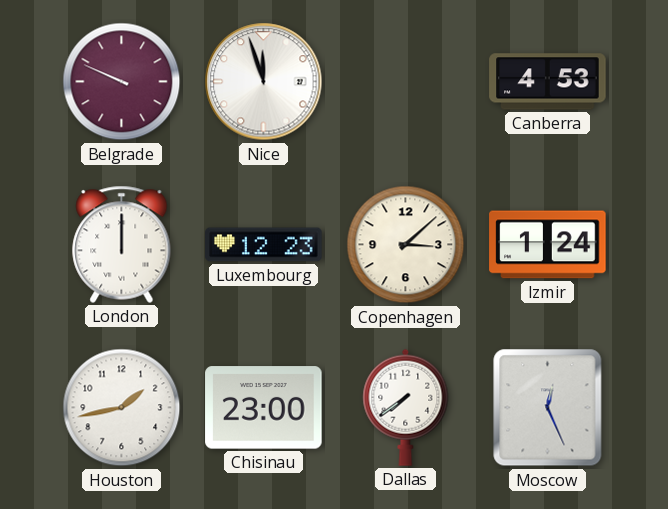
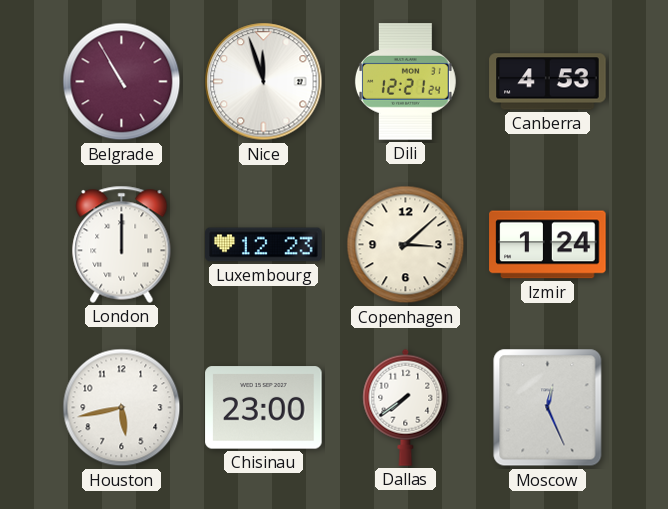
Belgrade: 9:49 -> 10:55
Dili: none -> 12:21
Houston: 1:43 -> 5:43
